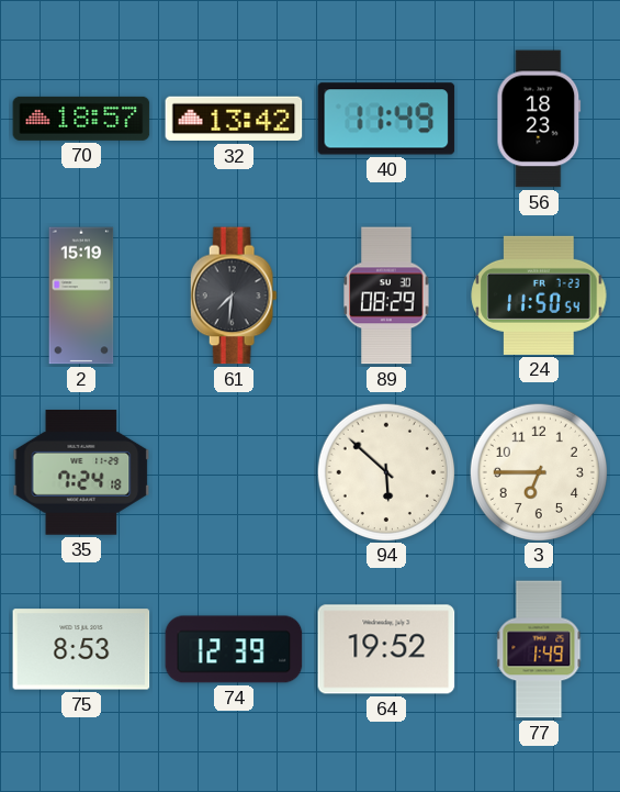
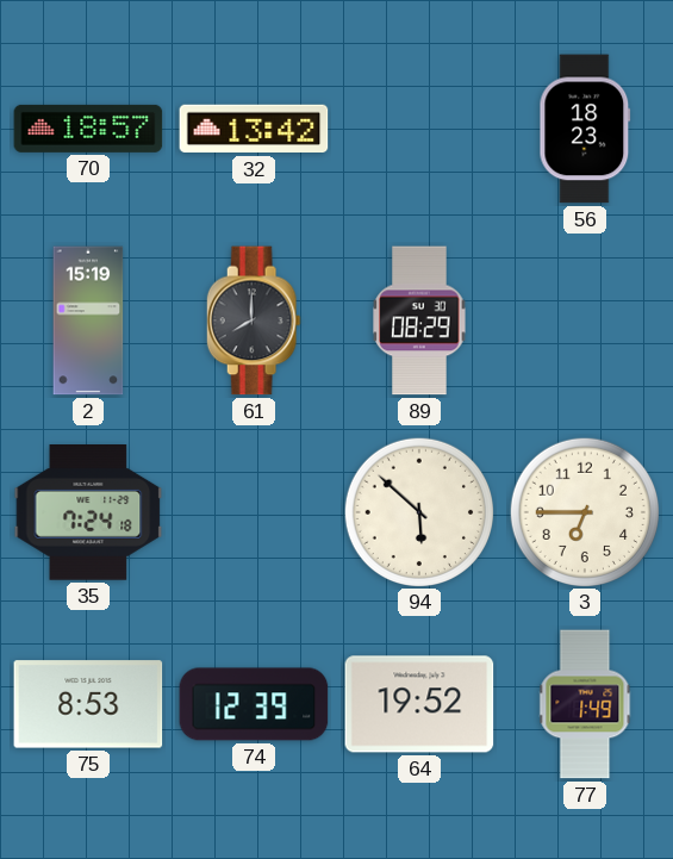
40: 11:49 -> none
61: 7:31 -> 8:00
24: 11:50 -> none
